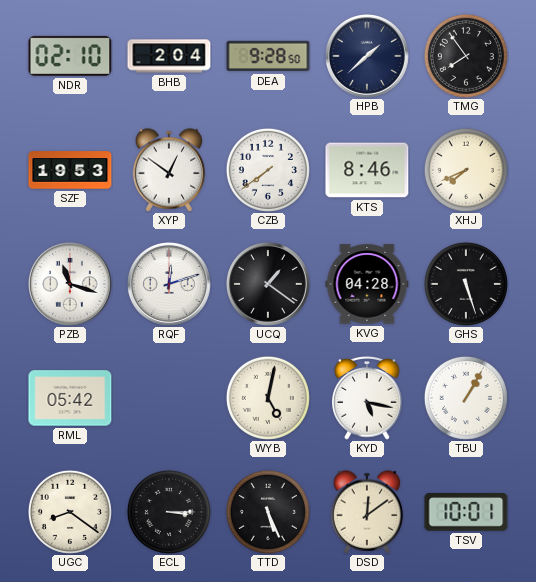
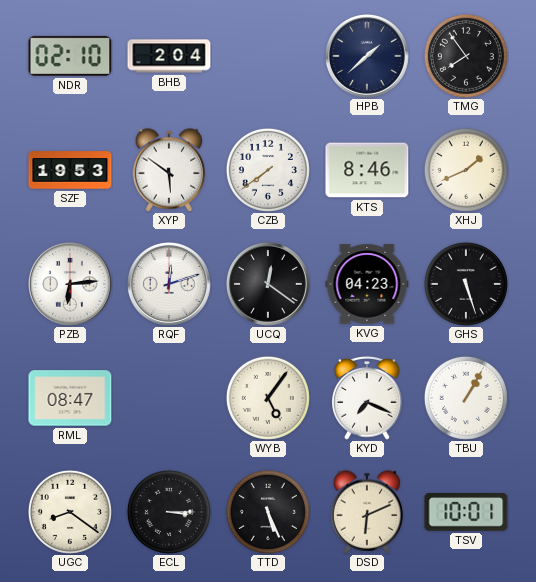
DEA: 9:28 -> none
XYP: 12:51 -> 5:51
XHJ: 7:41 -> 1:41
PZB: 11:18 -> 6:14
UCQ: 1:21 -> 12:21
KVG: 04:28 -> 04:23
RML: 05:42 -> 08:47
WYB: 5:02 -> 5:06
KYD: 5:17 -> 7:19
DSD: 12:09 -> 6:11
